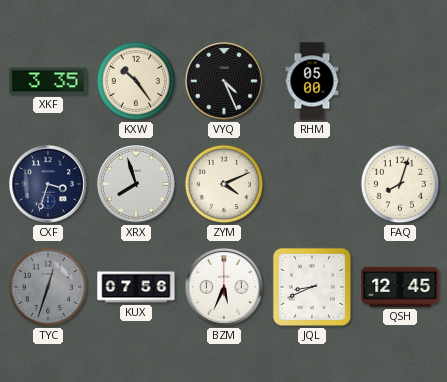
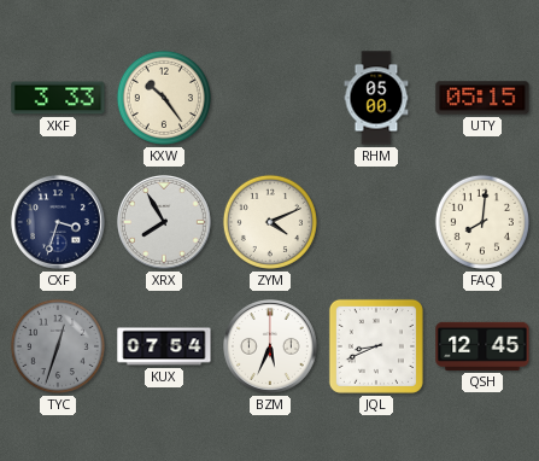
XKF: 3:35 -> 3:33
VYQ: 4:26 -> none
UTY: none -> 05:15
XRX: 7:57 -> 7:55
FAQ: 8:03 -> 8:01
KUX: 07:56 -> 07:54
